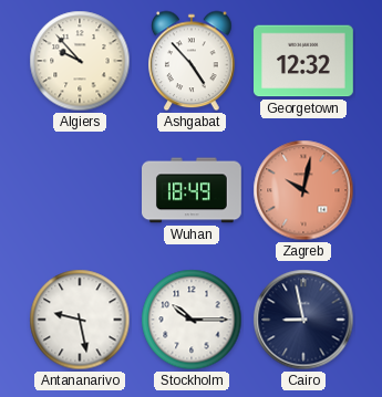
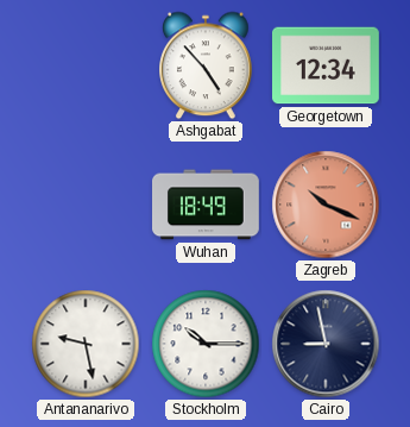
Algiers: 9:53 -> none
Georgetown: 12:32 -> 12:34
Zagreb: 10:02 -> 10:19
